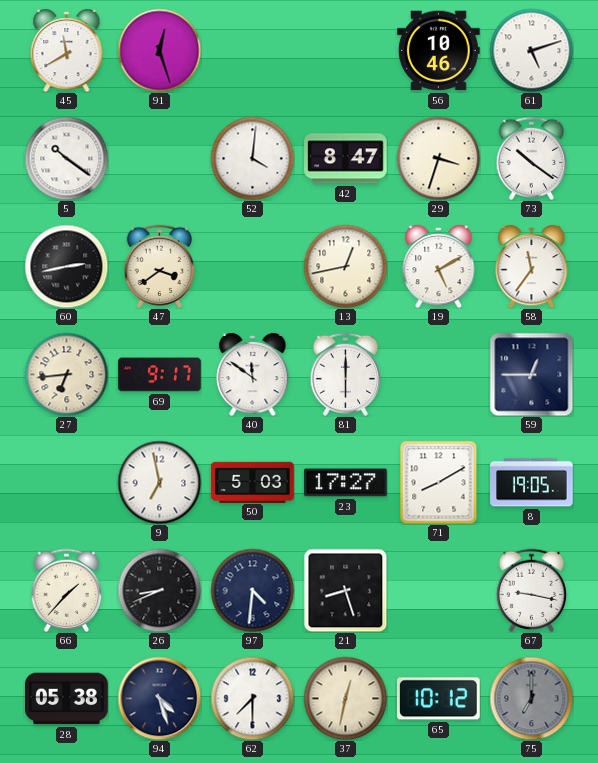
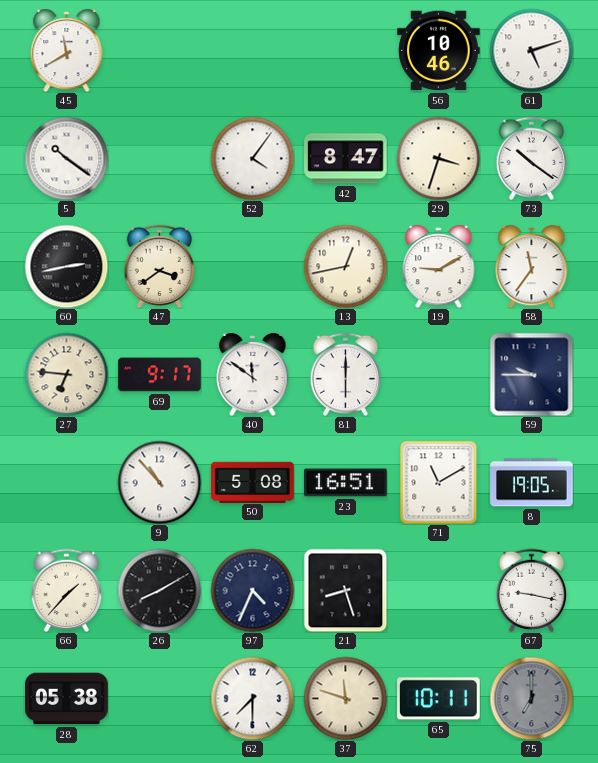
91: 12:27 -> none
52: 4:01 -> 4:06
19: 5:10 -> 9:10
27: 6:44 -> 6:46
59: 12:45 -> 9:45
9: 6:58 -> 10:53
50: 5:03 -> 5:08
23: 17:27 -> 16:51
71: 8:10 -> 11:10
26: 8:41 -> 8:10
97: 4:31 -> 4:34
94: 4:27 -> none
37: 12:32 -> 11:48
65: 10:12 -> 10:11
